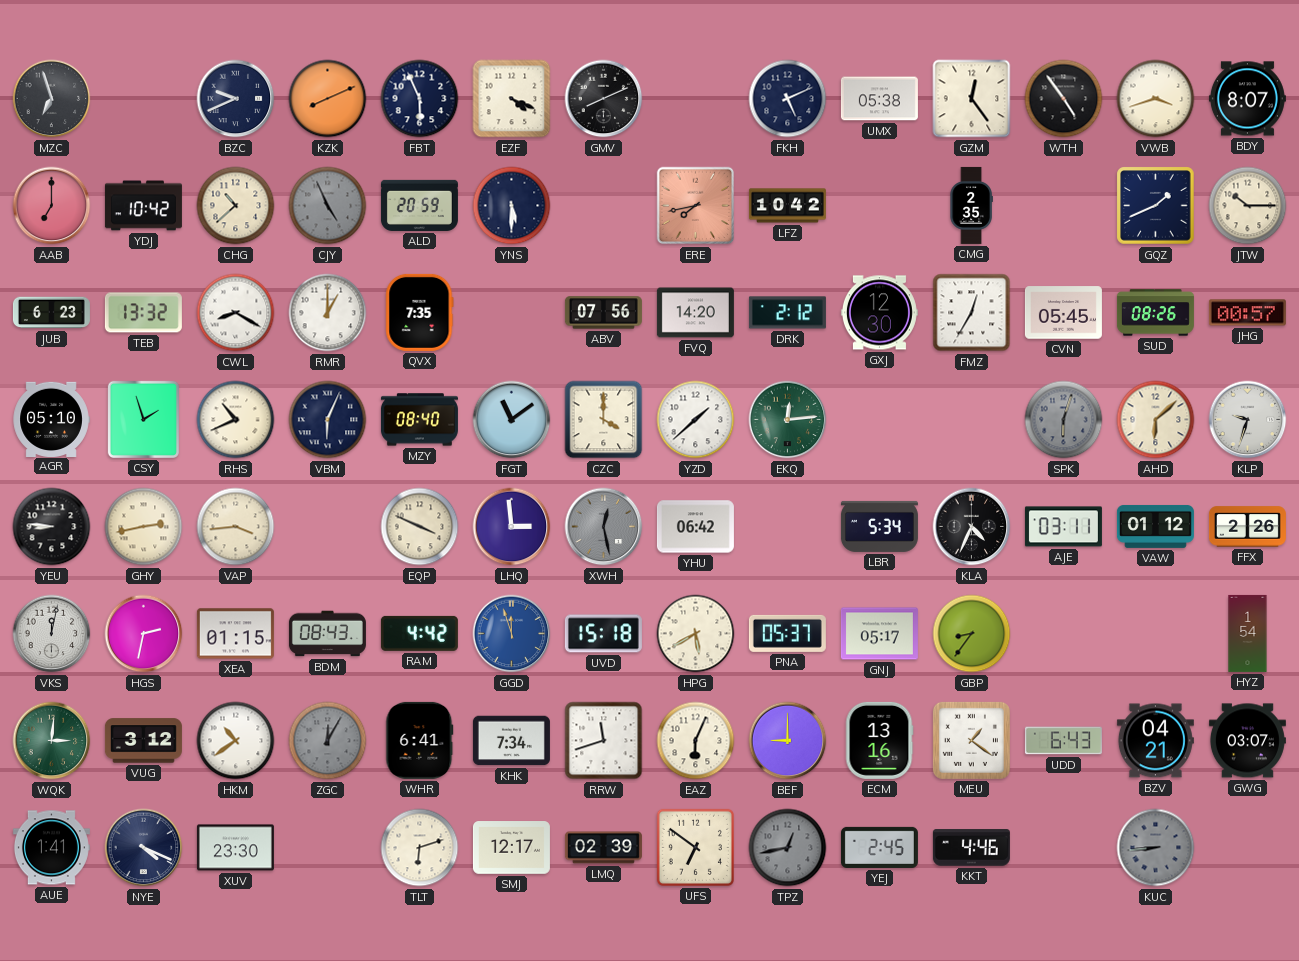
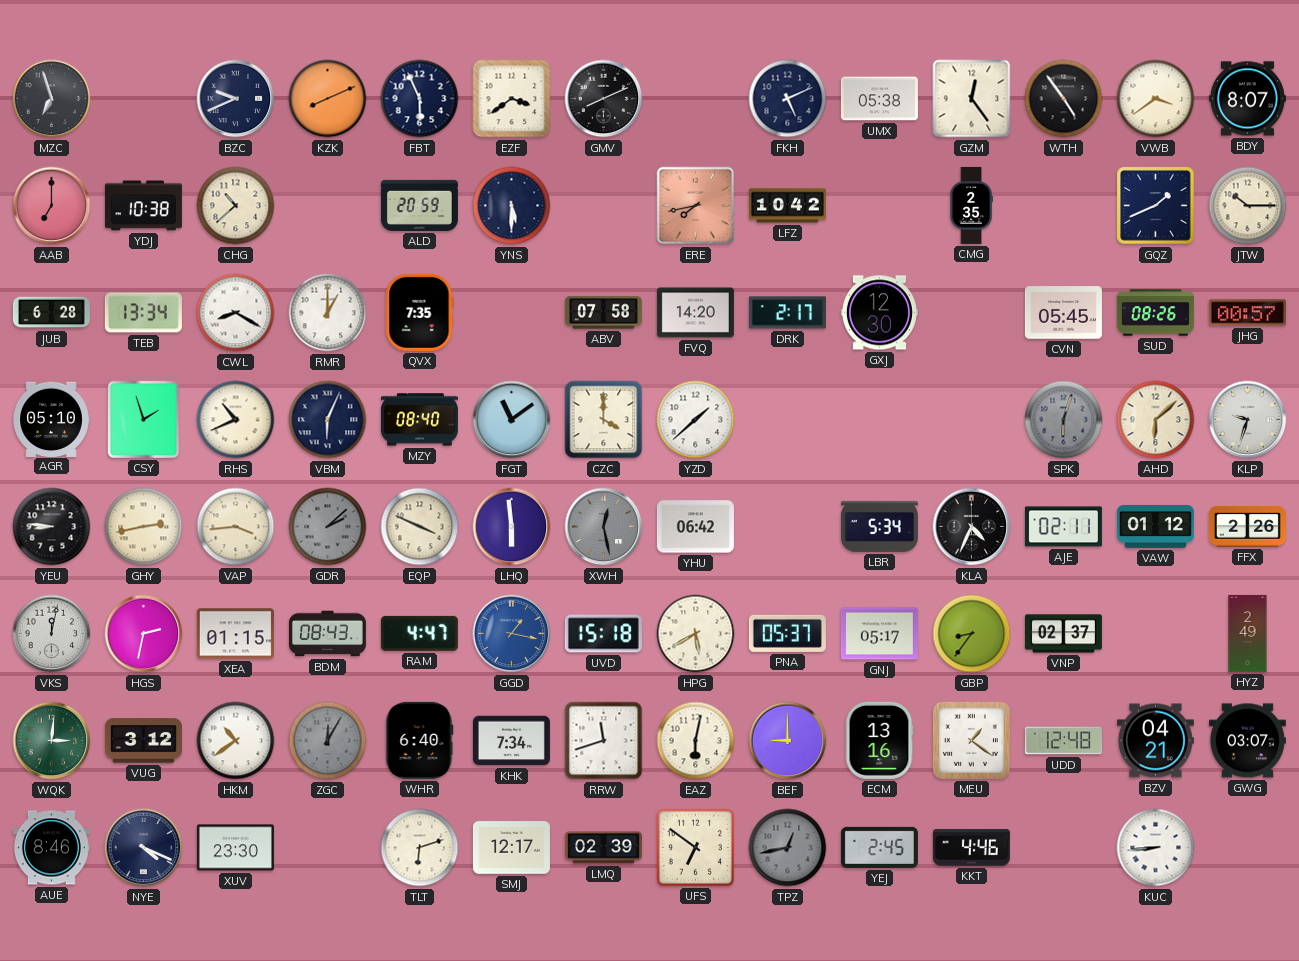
EZF: 4:19 -> 3:39
VWB: 3:42 -> 3:39
YDJ: 10:42 -> 10:38
CJY: 4:56 -> none
JUB: 6:23 -> 6:28
TEB: 13:32 -> 13:34
ABV: 07:56 -> 07:58
DRK: 2:12 -> 2:17
FMZ: 12:35 -> none
EKQ: 12:14 -> none
GDR: none -> 2:08
LHQ: 2:59 -> 5:59
AJE: 03:11 -> 02:11
RAM: 4:42 -> 4:47
GGD: 11:57 -> 1:17
VNP: none -> 02:37
HYZ: 1:54 -> 2:49
WHR: 6:41 -> 6:40
EAZ: 6:04 -> 6:02
UDD: 6:43 -> 12:48
AUE: 1:41 -> 8:46
KUC dial: grey -> white
